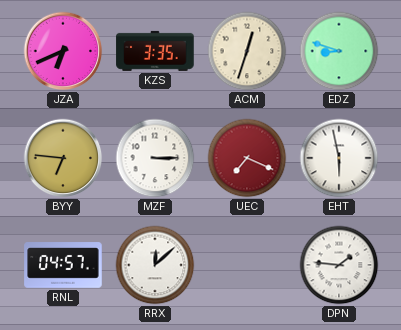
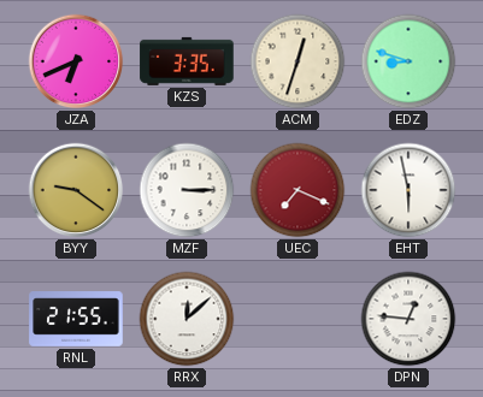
BYY: 6:46 -> 9:21
RNL: 04:57 -> 21:55
DPN: 1:46 -> 12:46
